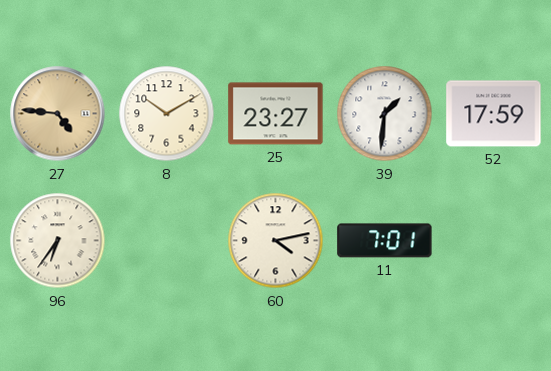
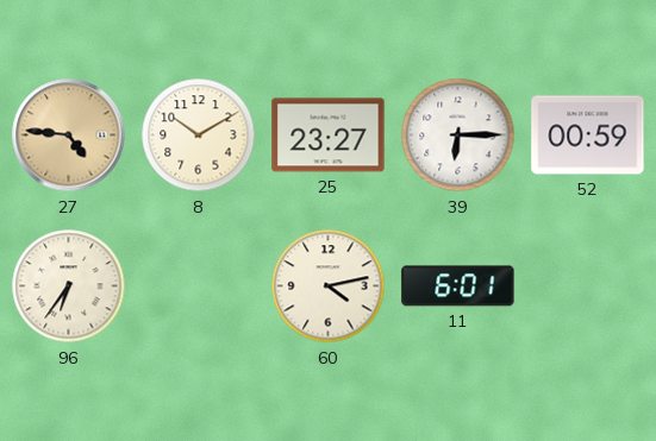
39: 1:31 -> 6:15
52: 17:59 -> 00:59
11: 7:01 -> 6:01
